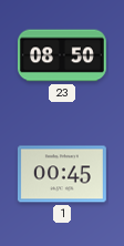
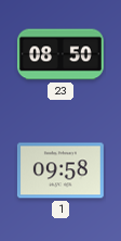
1: 00:45 -> 09:58
